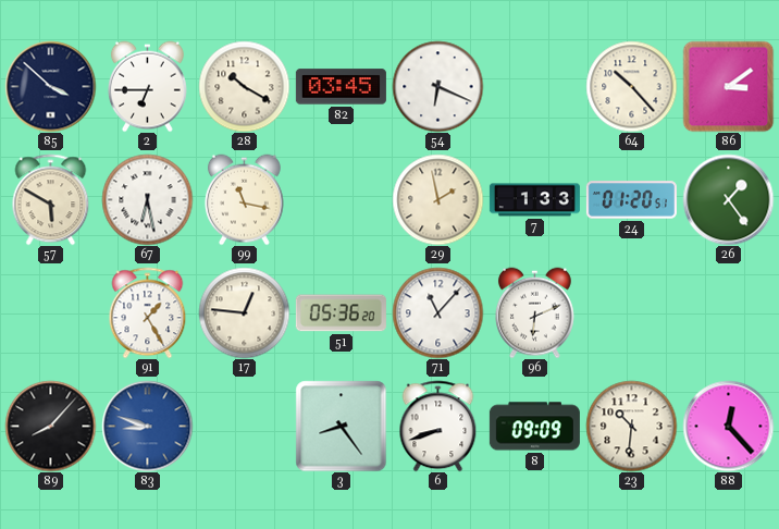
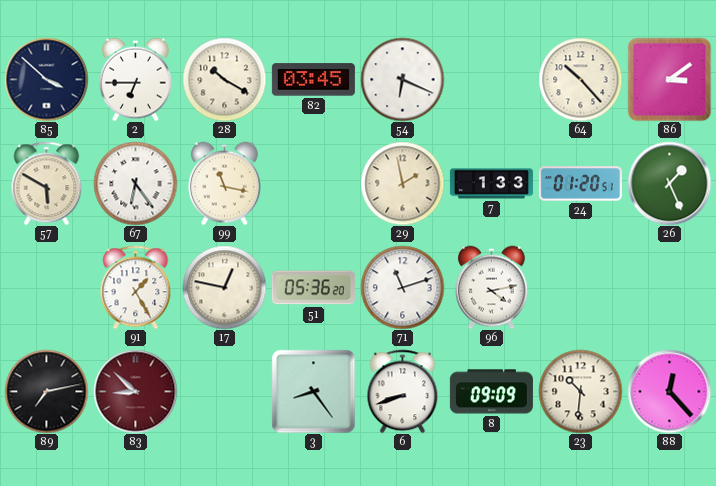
67: 6:28 -> 6:24
26: 1:24 -> 1:26
17: 12:46 -> 12:47
71: 11:07 -> 11:12
96: 6:11 -> 4:13
89: 8:07 -> 7:13
83: 8:48 -> 8:52
83 dial: blue -> burgundy
